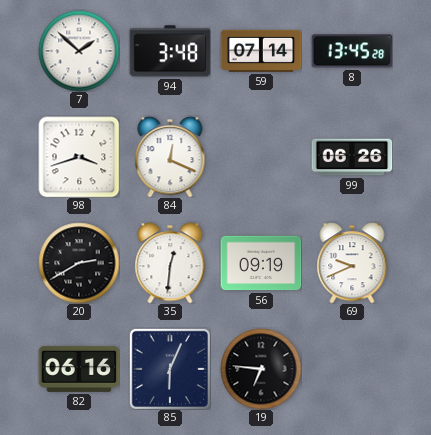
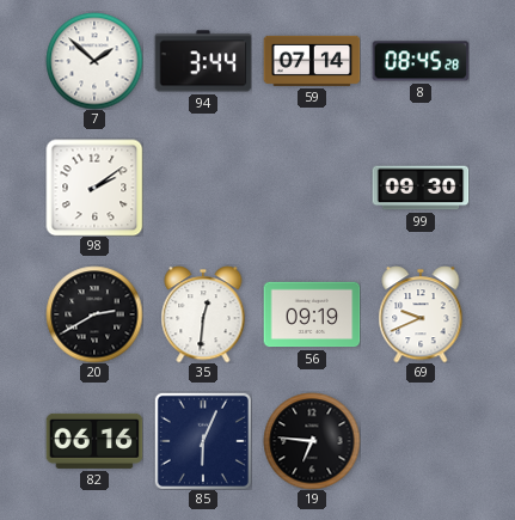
94: 3:48 -> 3:44
8: 13:45 -> 08:45
98: 3:42 -> 2:09
84: 12:19 -> none
99: 06:26 -> 09:30
